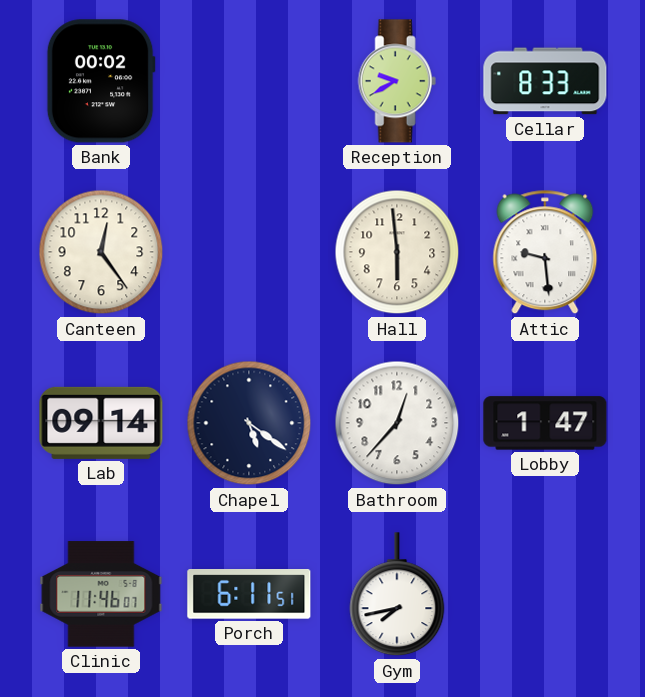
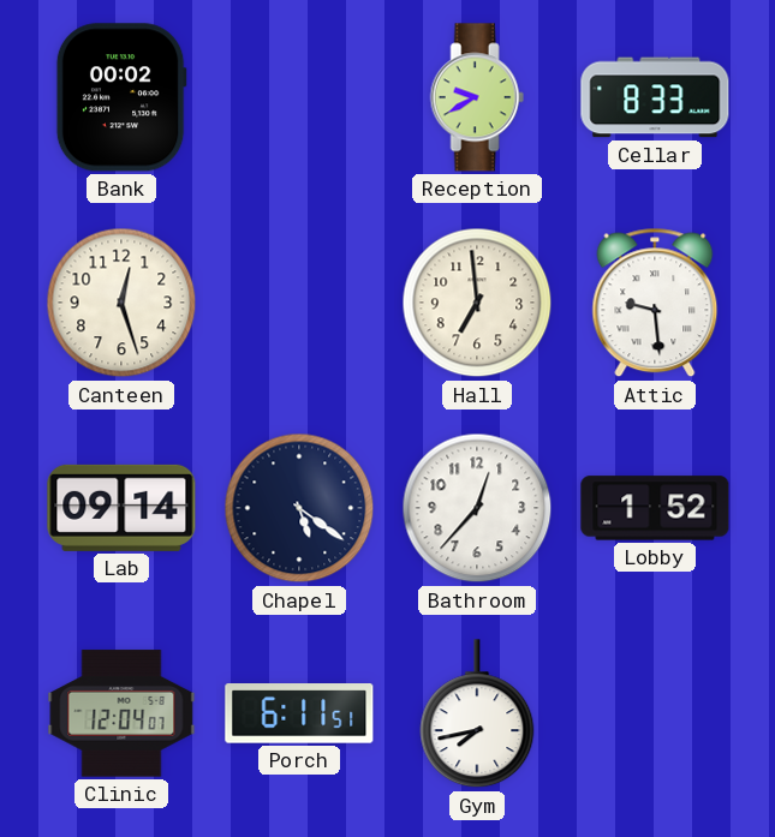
Canteen: 12:24 -> 12:27
Hall: 5:59 -> 6:59
Lobby: 1:47 -> 1:52
Clinic: 11:46 -> 12:04
